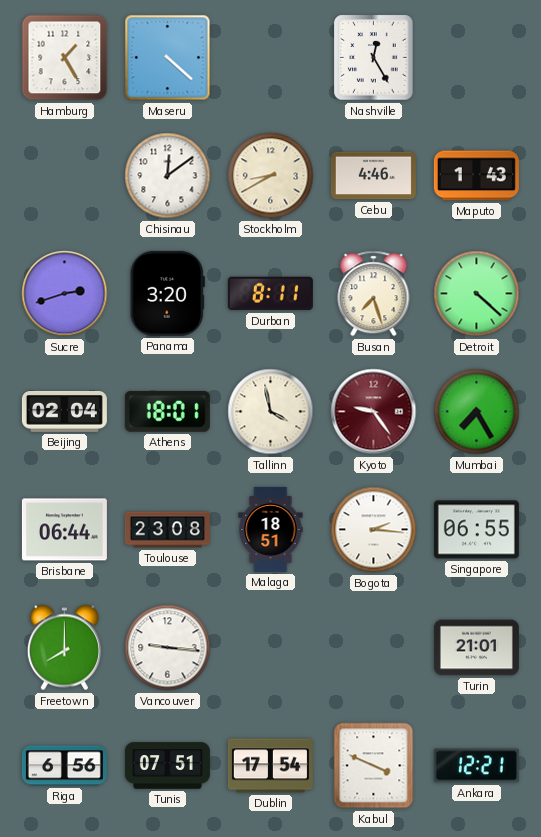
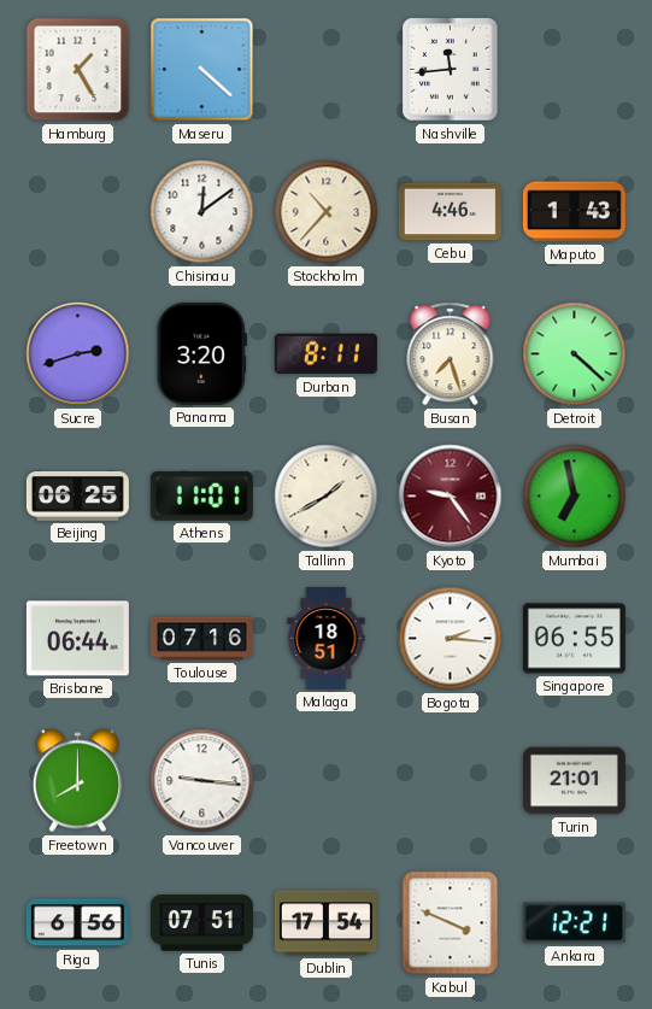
Nashville: 12:25 -> 11:44
Stockholm: 8:40 -> 10:37
Beijing: 02:04 -> 06:25
Athens: 18:01 -> 11:01
Tallinn: 3:58 -> 1:40
Mumbai: 7:25 -> 6:58
Toulouse: 23:08 -> 07:16
